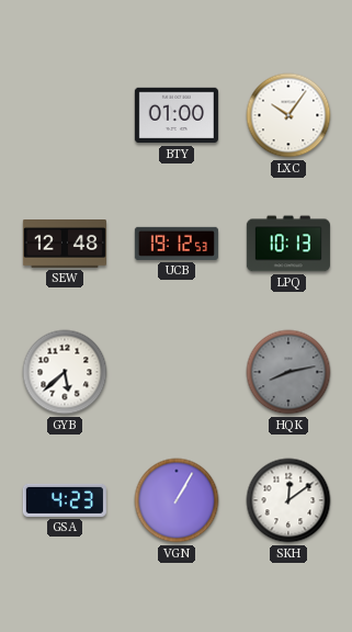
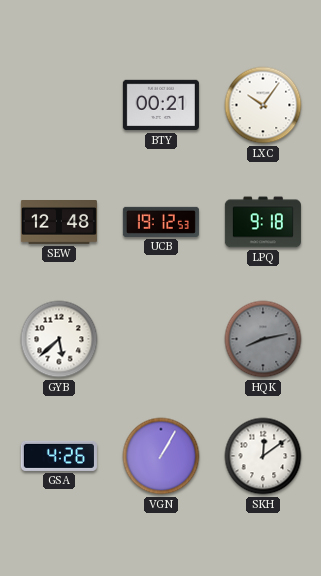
BTY: 01:00 -> 00:21
LPQ: 10:13 -> 9:18
GSA: 4:23 -> 4:26
